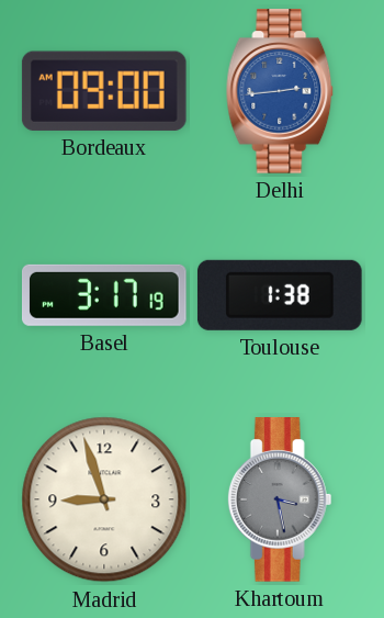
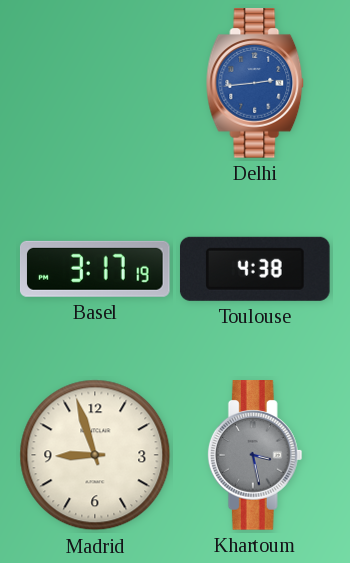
Bordeaux: 09:00 -> none
Toulouse: 1:38 -> 4:38
